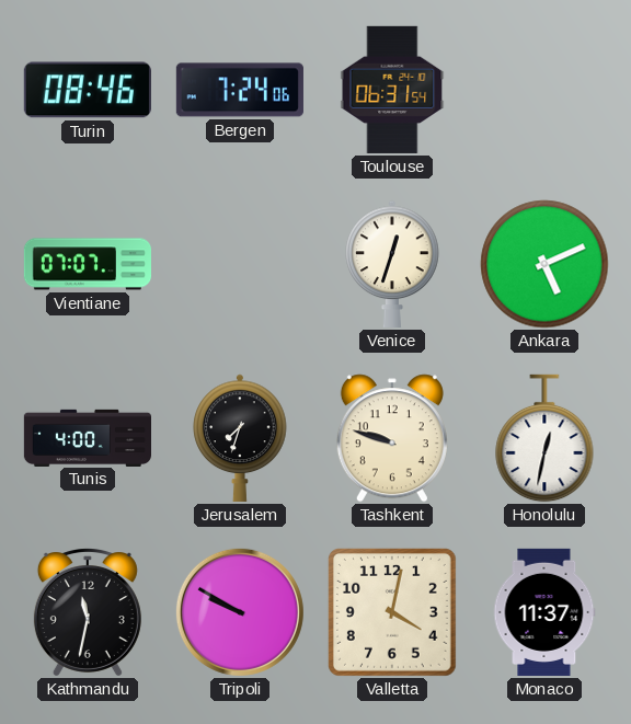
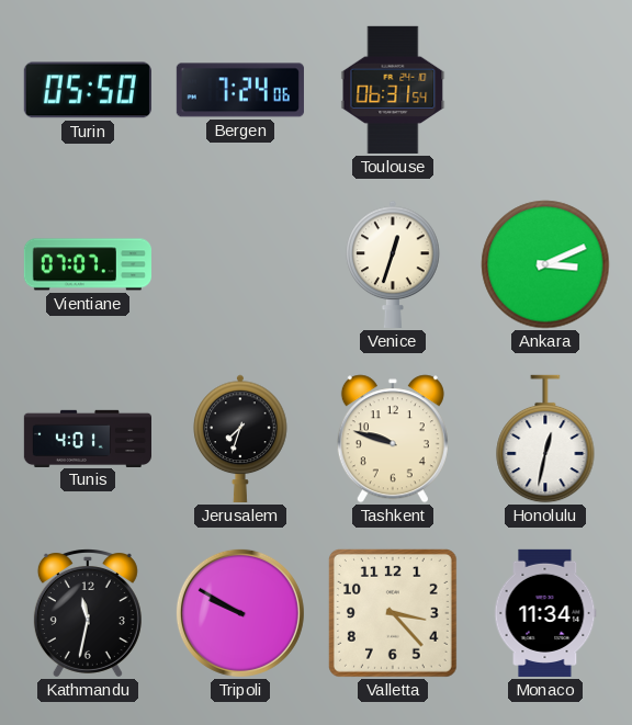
Turin: 08:46 -> 05:50
Ankara: 5:11 -> 3:11
Tunis: 4:00 -> 4:01
Valletta: 4:02 -> 3:23
Monaco: 11:37 -> 11:34
